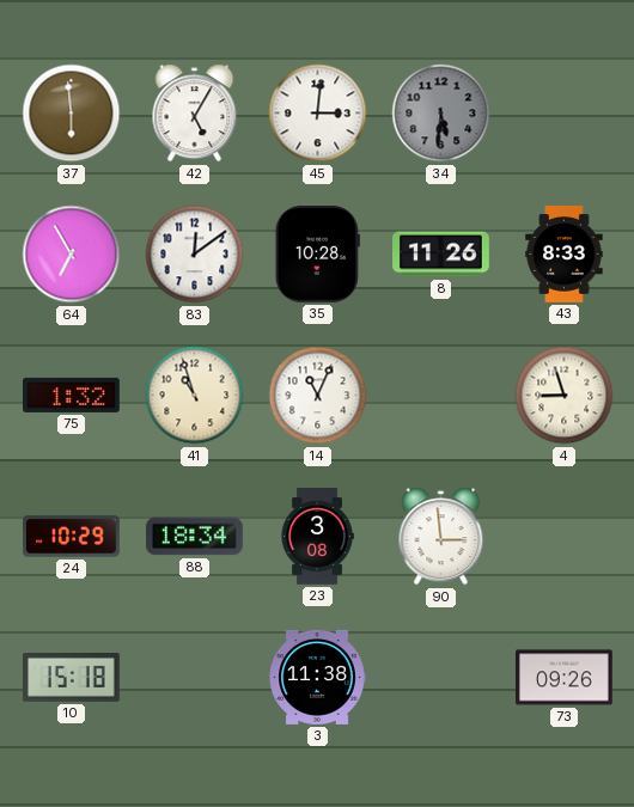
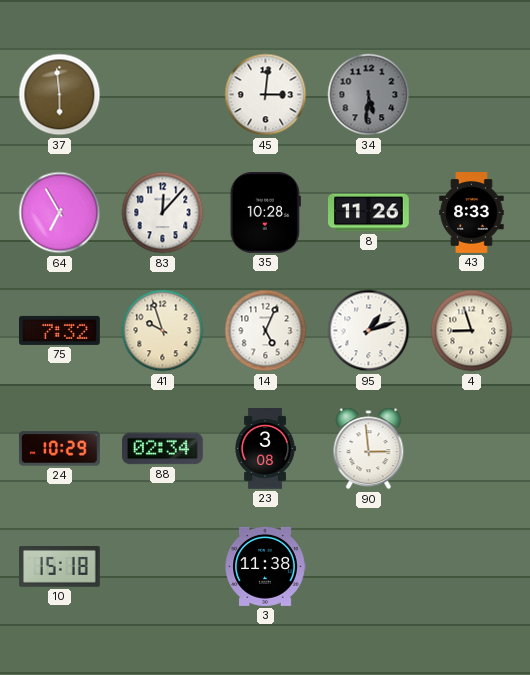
42: 5:05 -> none
83: 12:09 -> 12:07
75: 1:32 -> 7:32
41: 10:57 -> 9:57
14: 11:04 -> 5:04
95: none -> 1:12
88: 18:34 -> 02:34
73: 09:26 -> none
